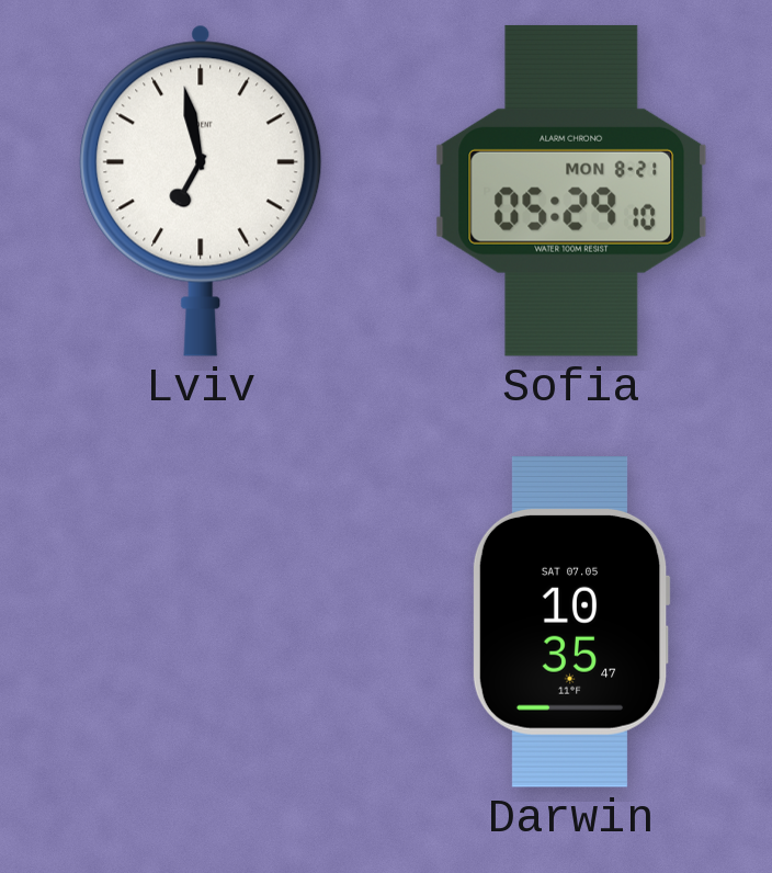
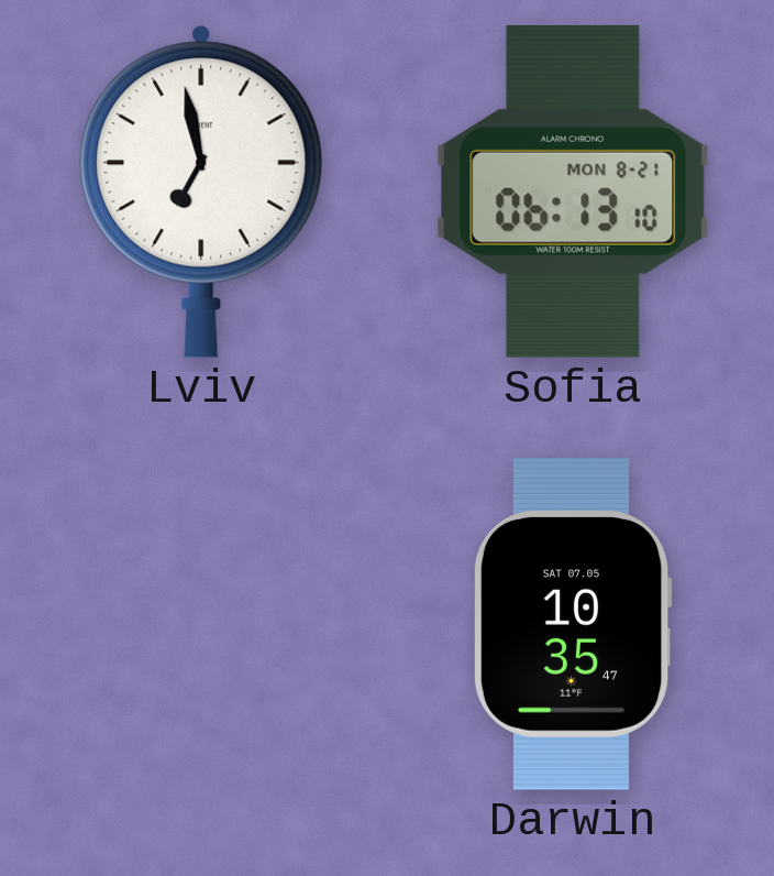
Sofia: 05:29 -> 06:13
